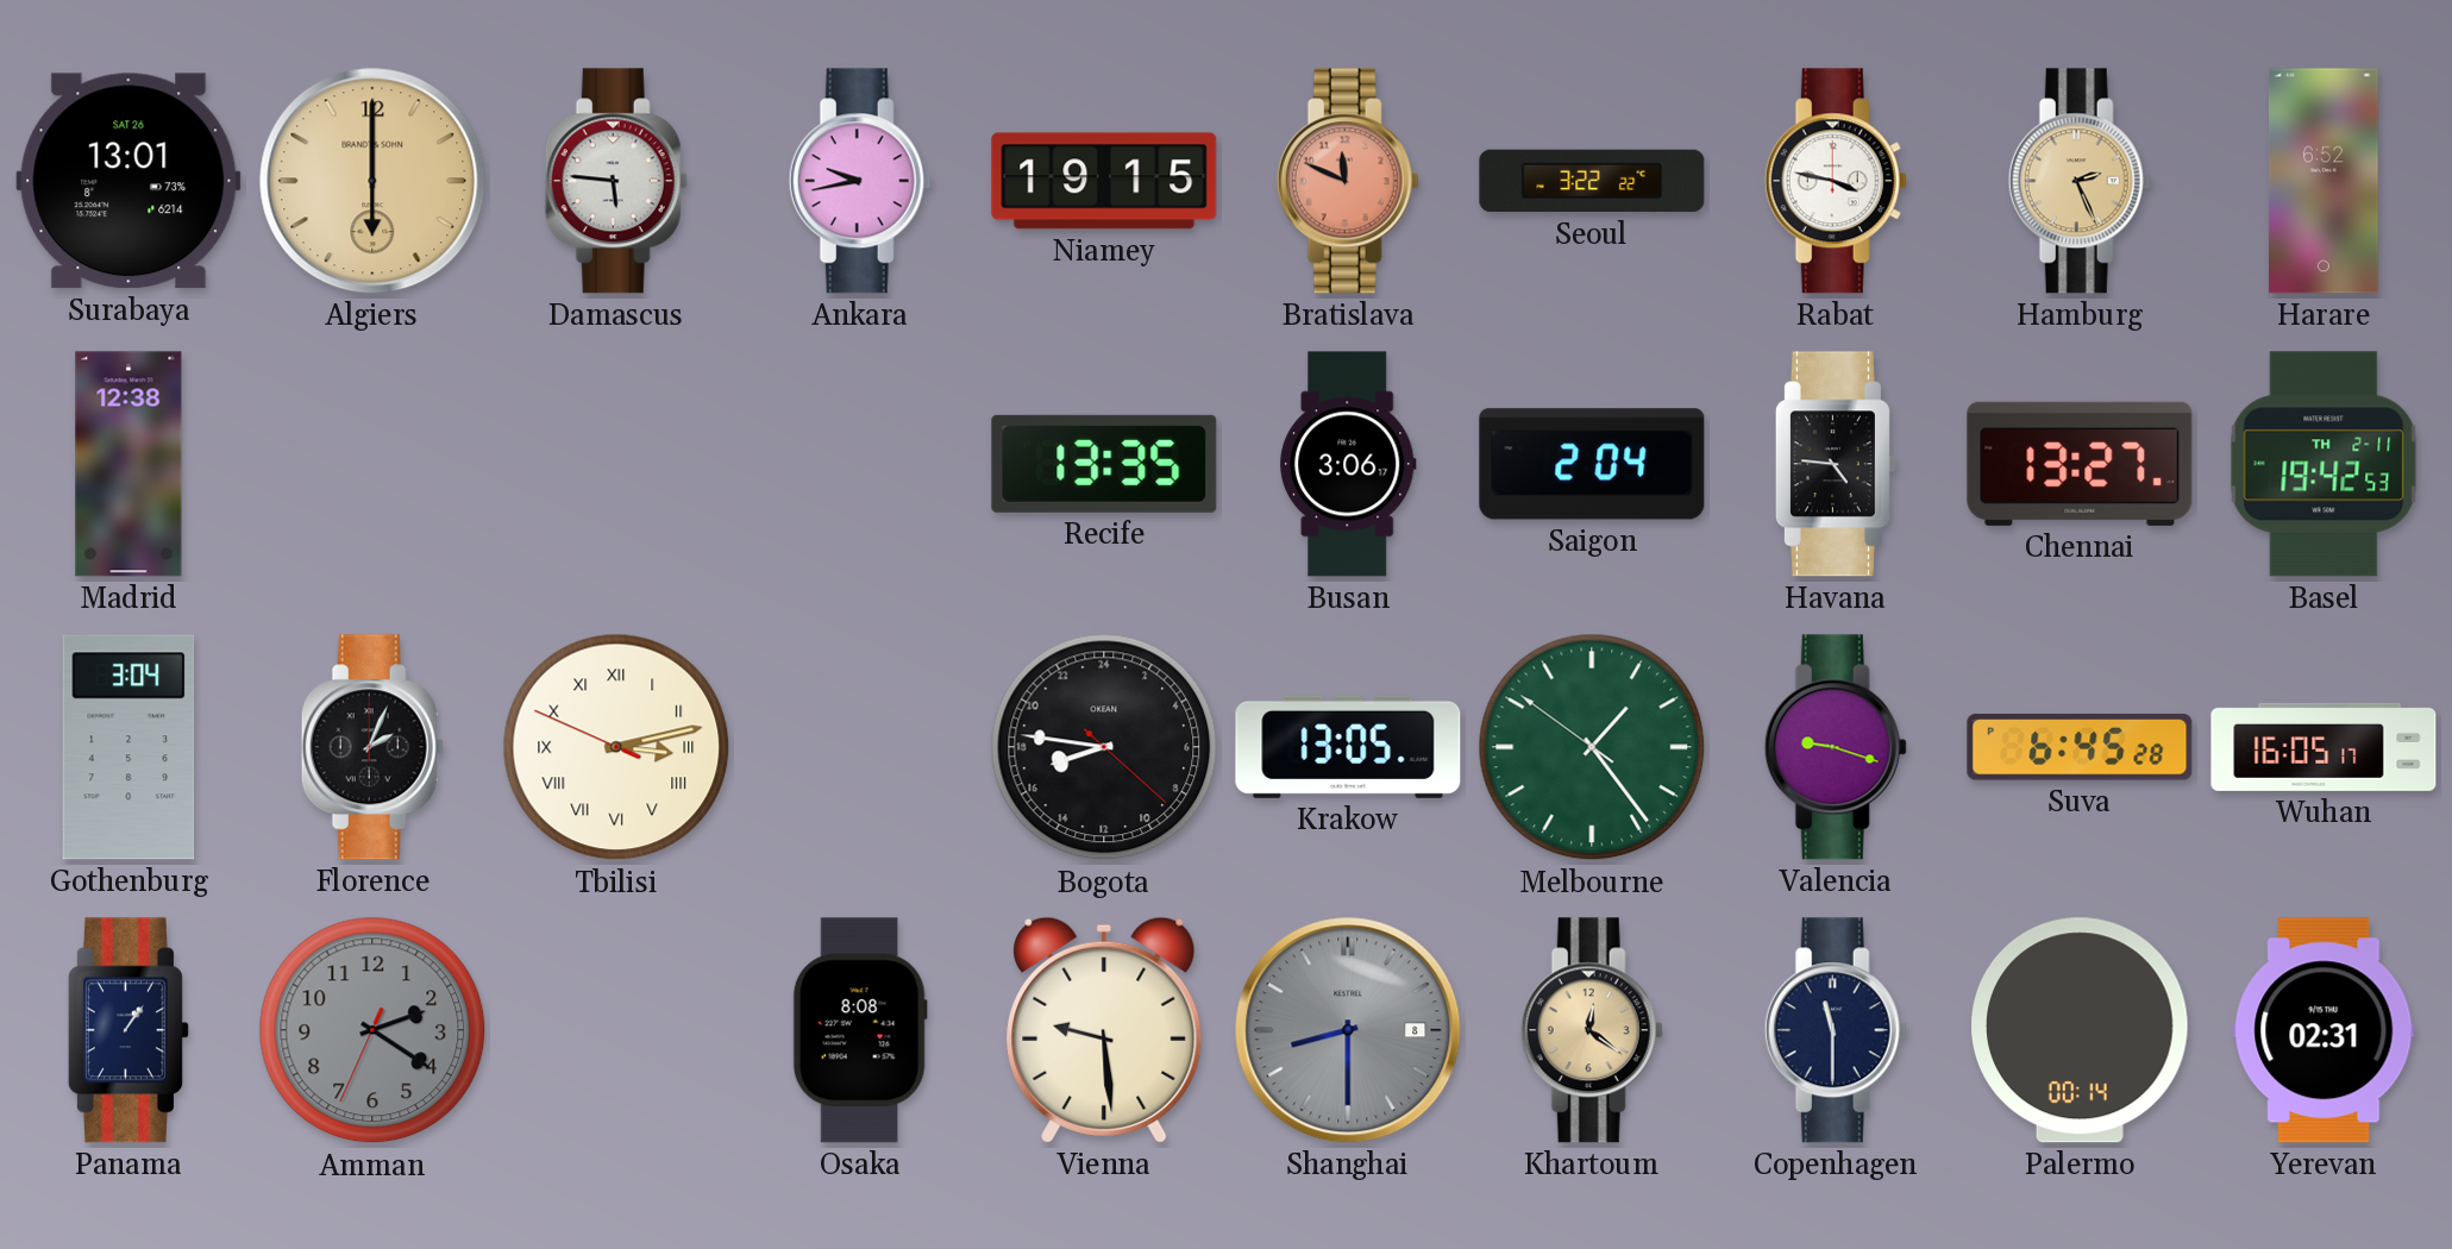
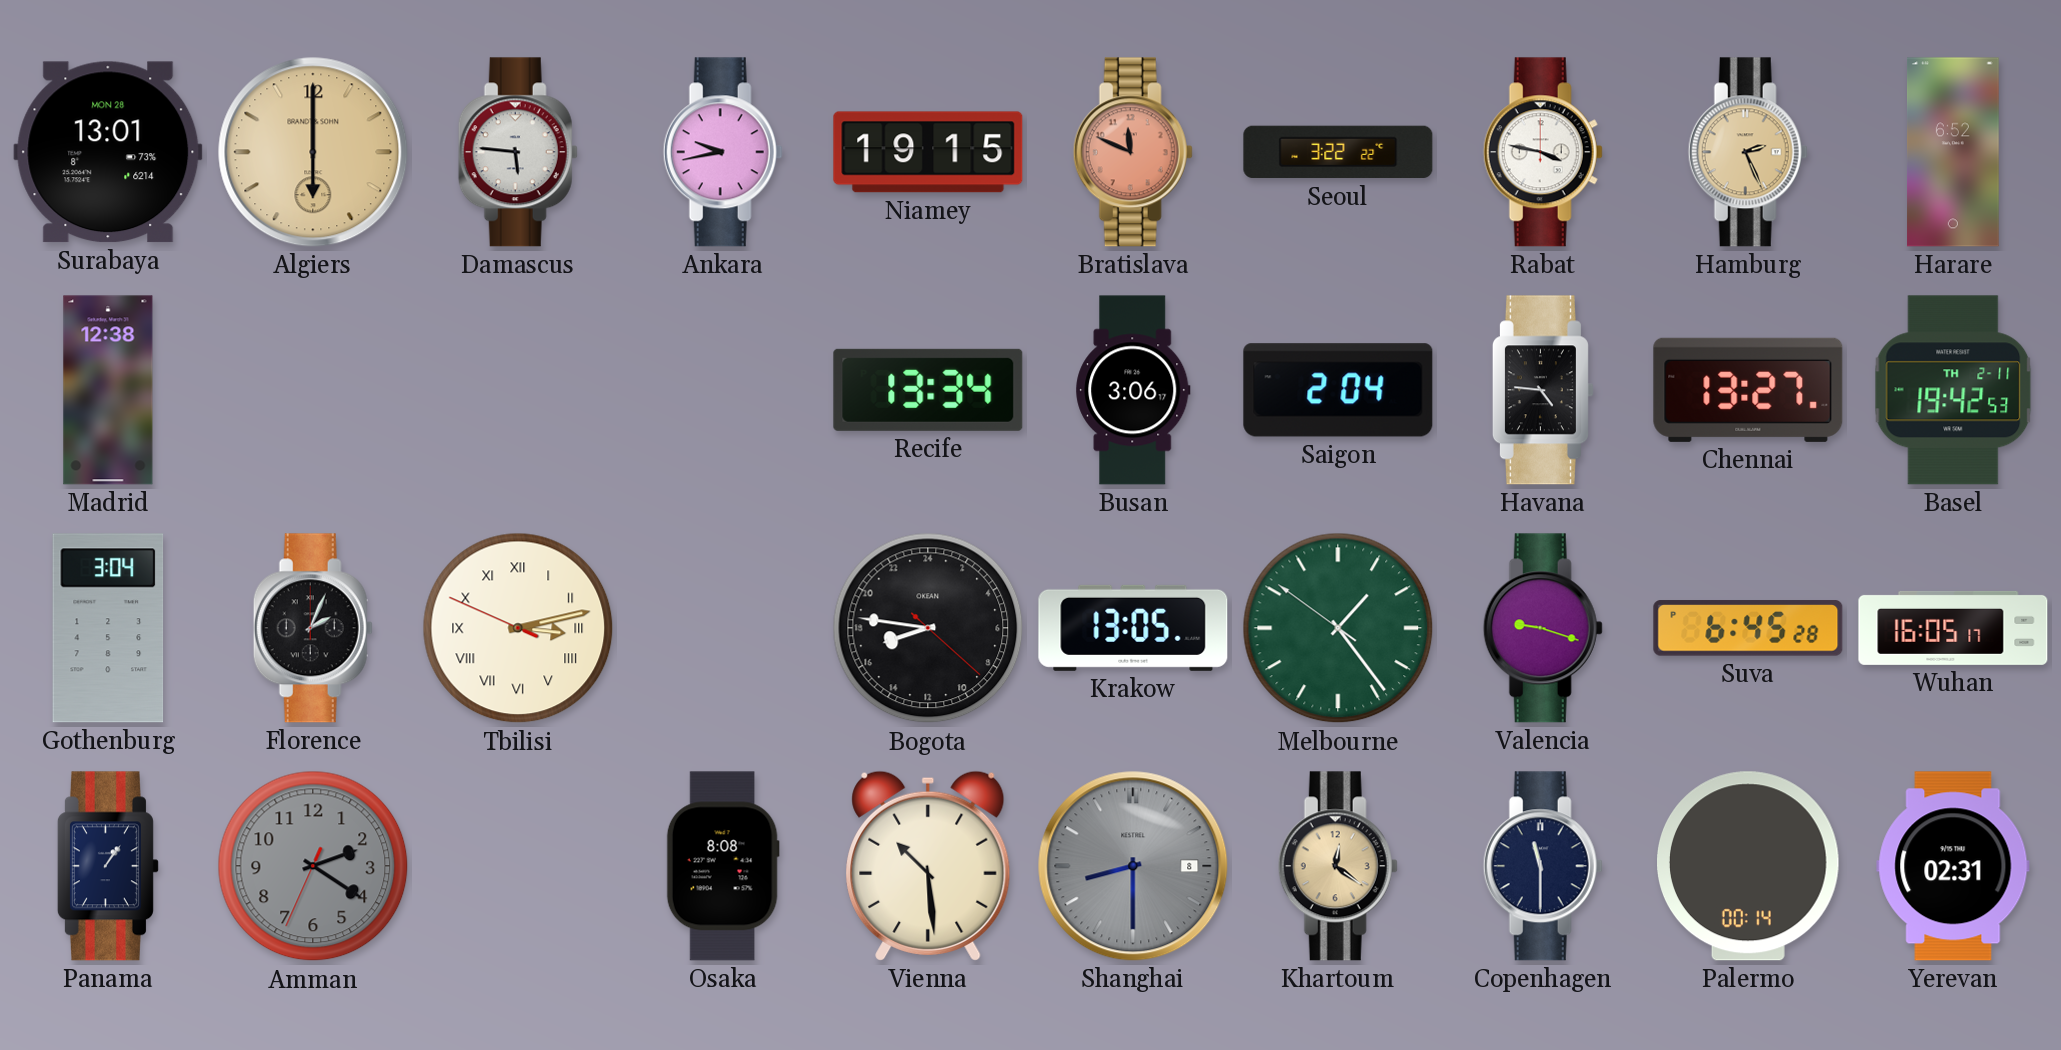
Surabaya date: SAT 26 -> MON 28
Recife: 13:35 -> 13:34
Vienna: 9:29 -> 10:29
